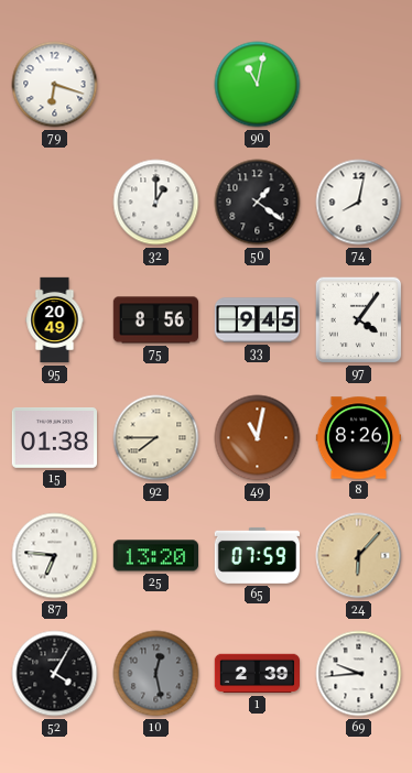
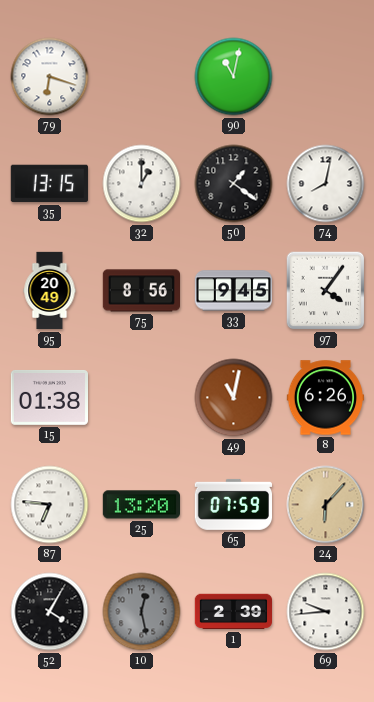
35: none -> 13:15
92: 7:45 -> none
8: 8:26 -> 6:26
